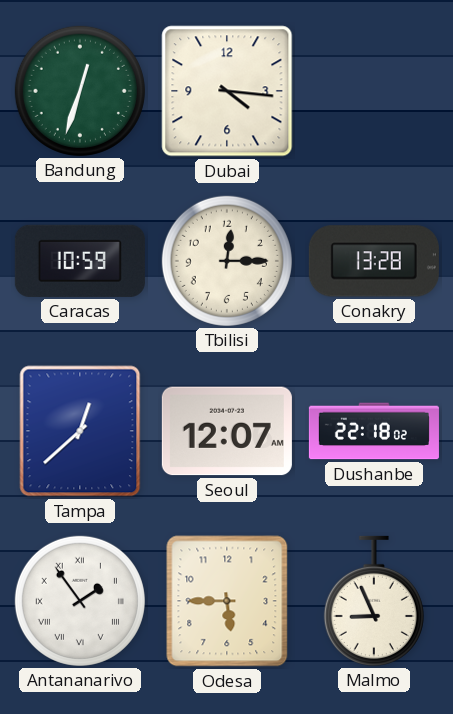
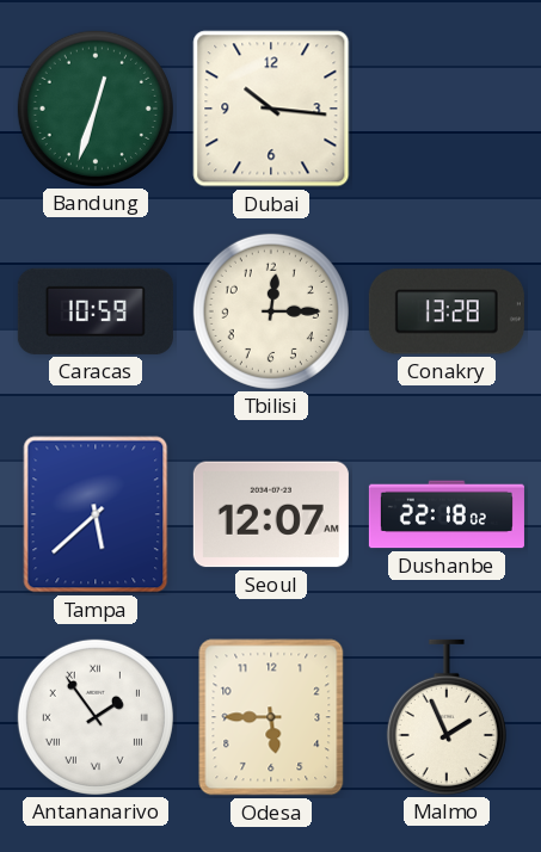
Dubai: 4:16 -> 10:16
Tampa: 12:38 -> 5:38
Malmo: 8:56 -> 1:56
